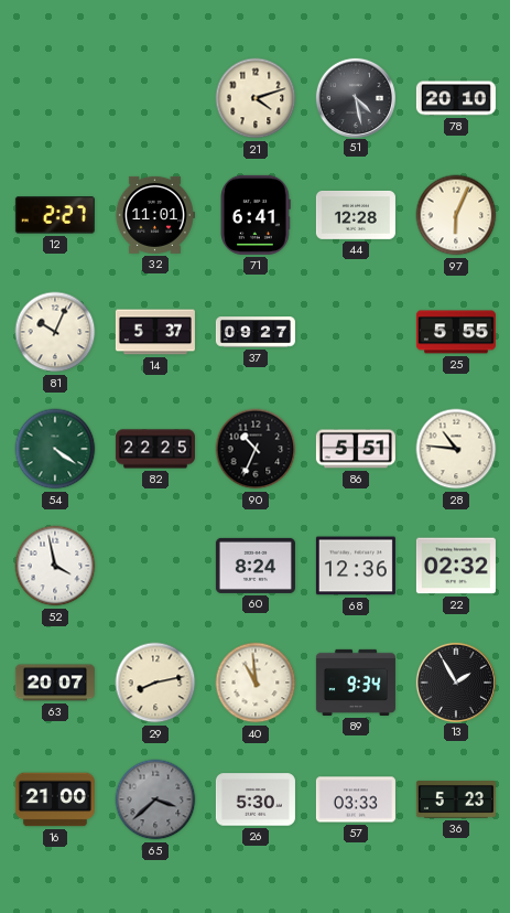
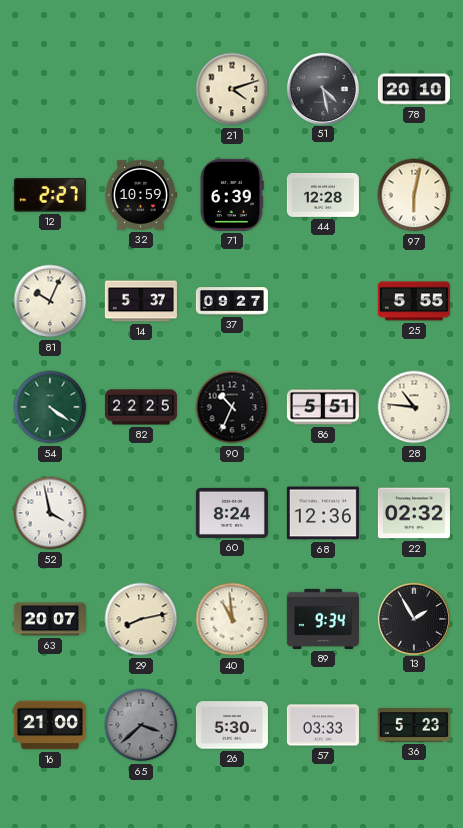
32: 11:01 -> 10:59
71: 6:41 -> 6:39
97: 6:04 -> 6:02
